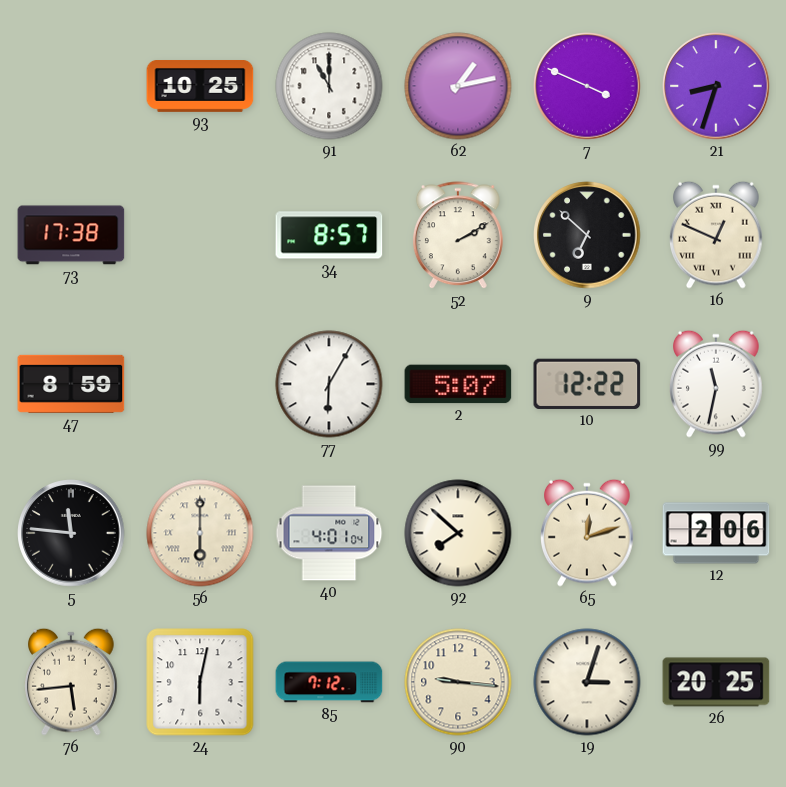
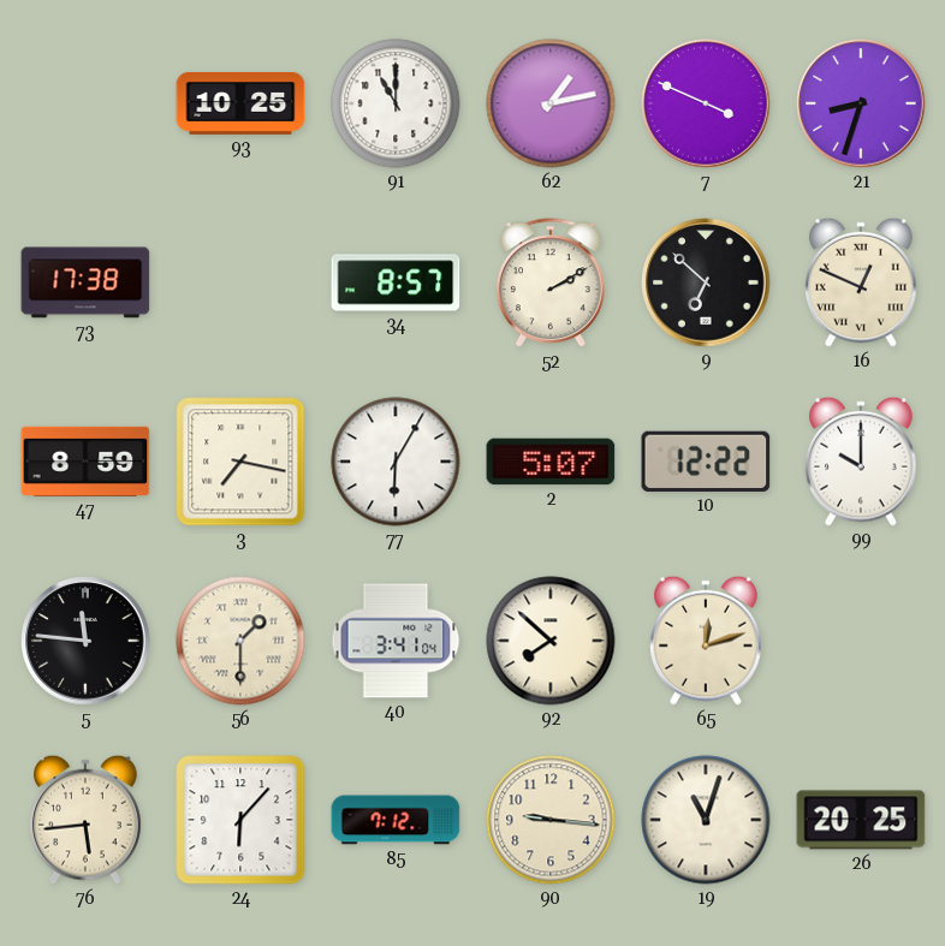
3: none -> 7:17
99: 11:32 -> 10:00
56: 6:00 -> 1:30
40: 4:01 -> 3:41
12: 2:06 -> none
24: 6:02 -> 6:07
19: 3:03 -> 11:03
